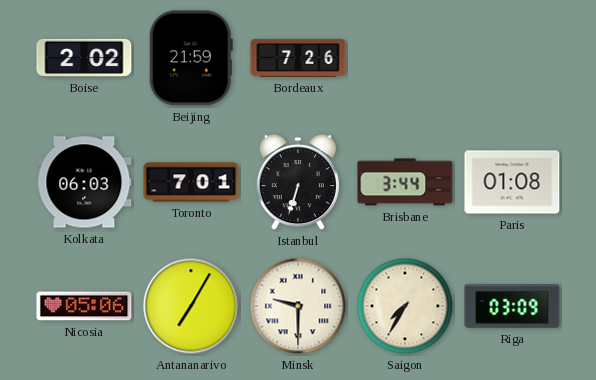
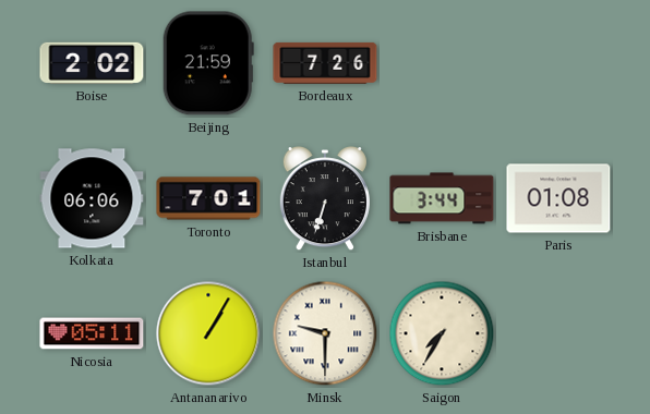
Kolkata: 06:03 -> 06:06
Nicosia: 05:06 -> 05:11
Antananarivo: 7:05 -> 1:05
Riga: 03:09 -> none
